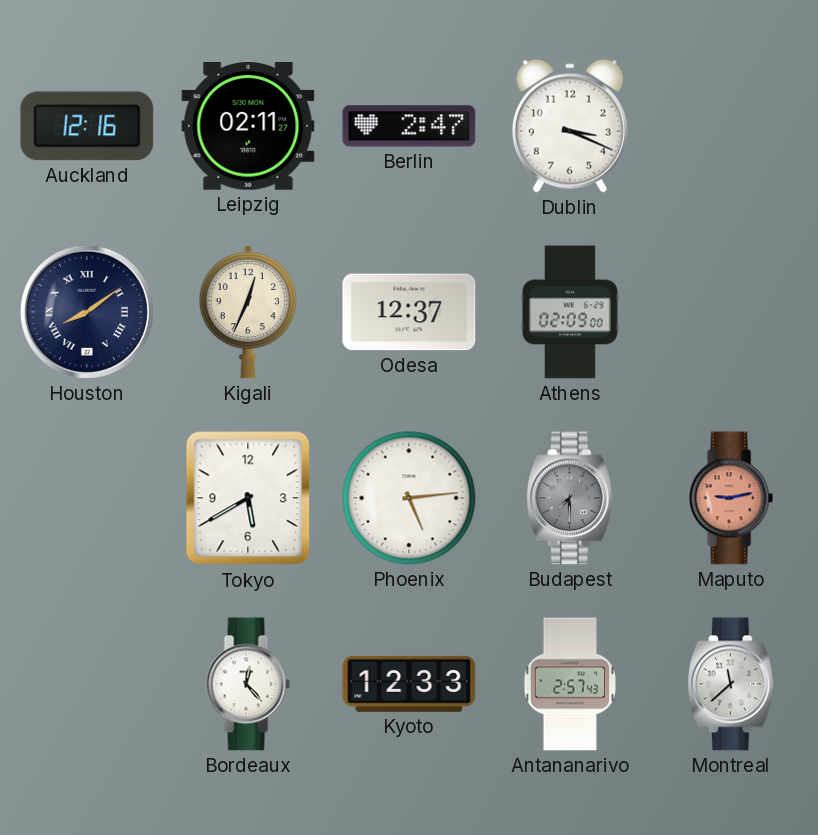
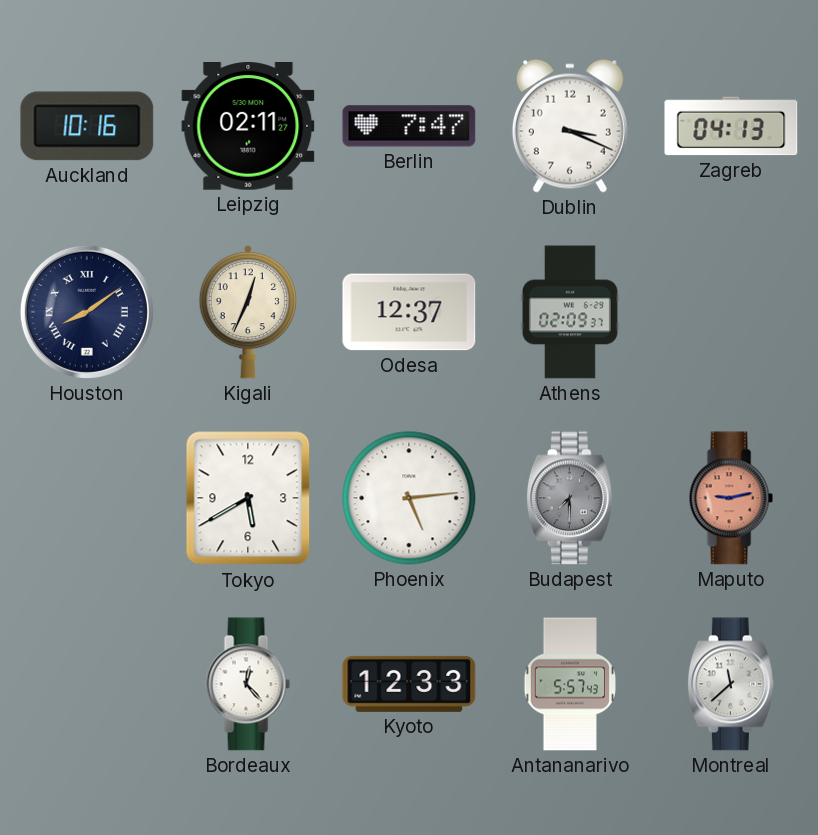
Auckland: 12:16 -> 10:16
Berlin: 2:47 -> 7:47
Zagreb: none -> 04:13
Athens: 02:09:00 -> 02:09:37
Antananarivo: 2:57 -> 5:57
